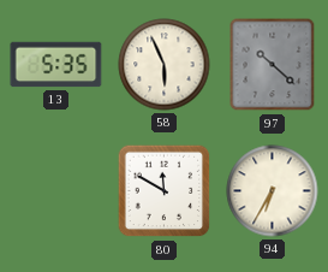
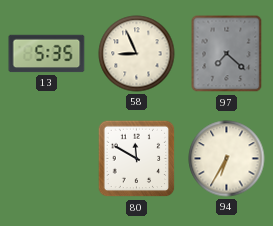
58: 5:56 -> 8:56
97: 10:22 -> 7:22
